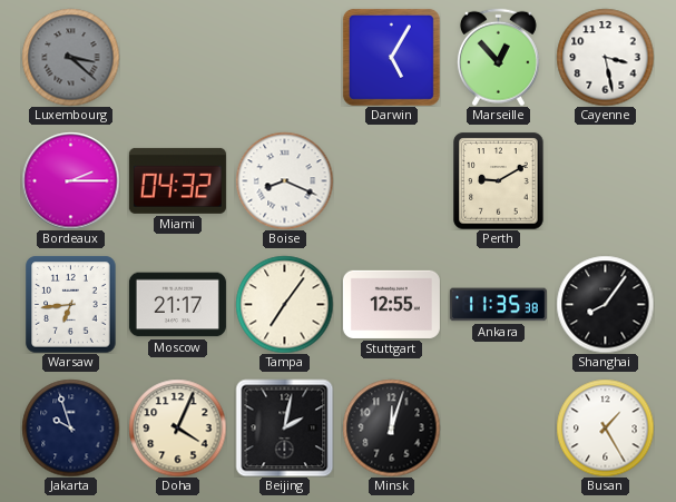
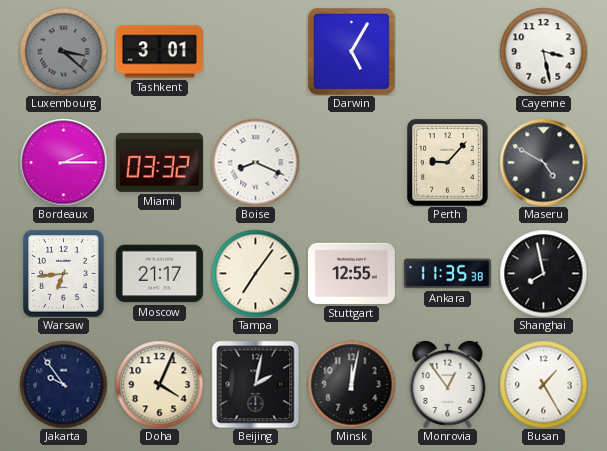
Tashkent: none -> 3:01
Marseille: 12:53 -> none
Miami: 04:32 -> 03:32
Perth: 9:10 -> 9:07
Maseru: none -> 4:50
Shanghai: 8:06 -> 7:58
Jakarta: 9:57 -> 9:54
Minsk: 12:03 -> 12:02
Monrovia: none -> 12:54
